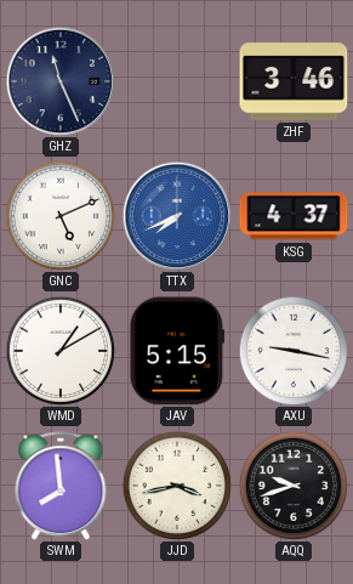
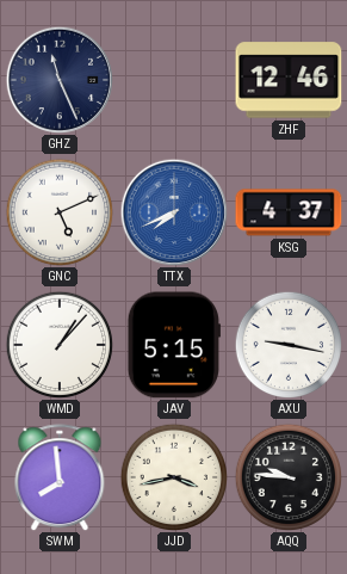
ZHF: 3:46 -> 12:46
WMD: 1:10 -> 1:07
AQQ: 9:42 -> 9:46
